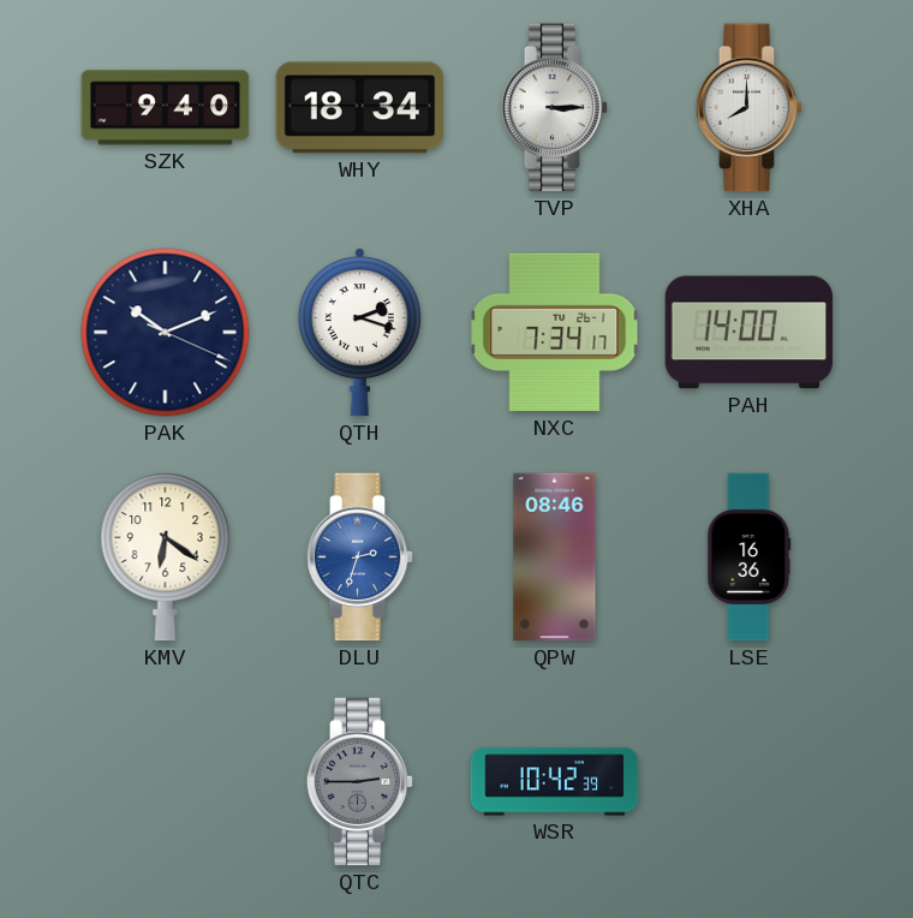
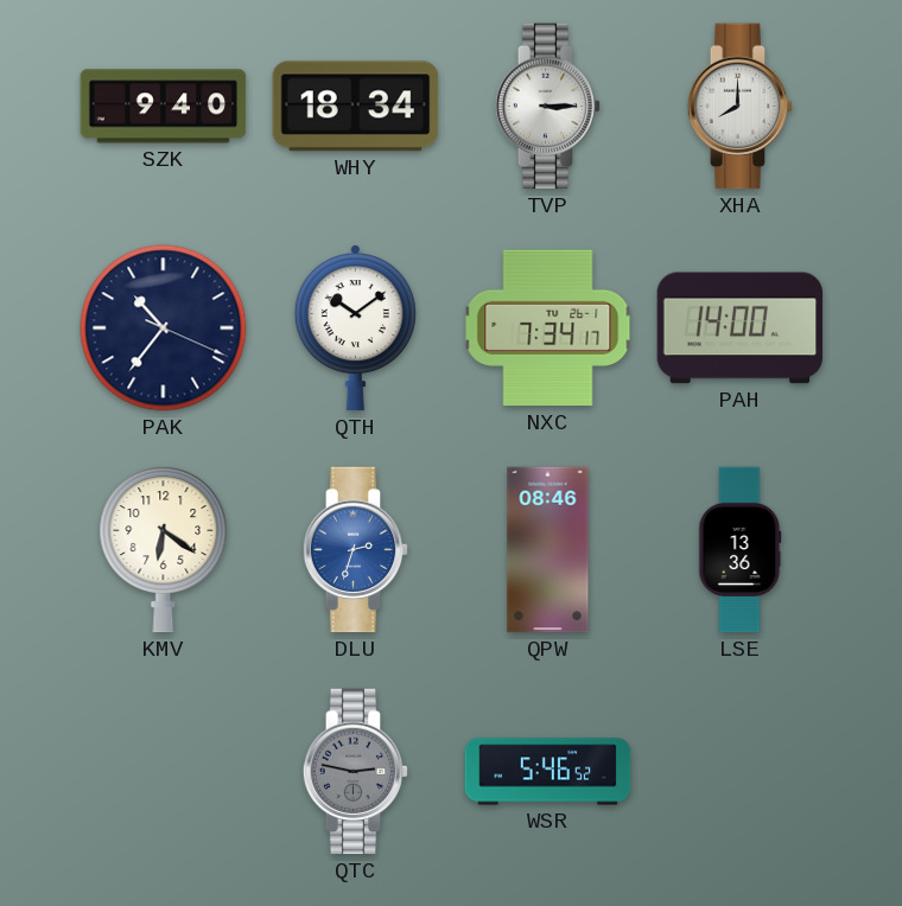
PAK: 10:11 -> 10:36
QTH: 2:18 -> 10:09
LSE: 16:36 -> 13:36
QTC: 2:45 -> 2:47
WSR: 10:42 -> 5:46
